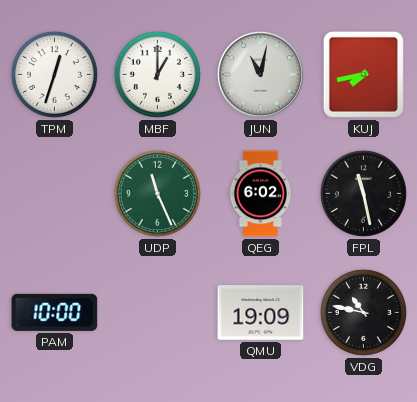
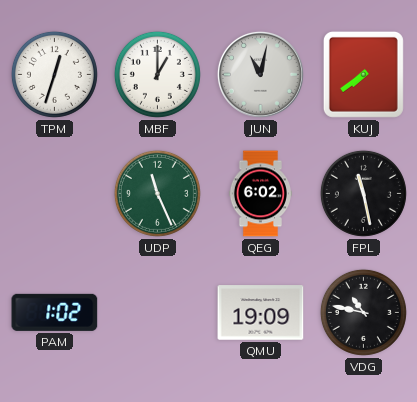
KUJ: 7:43 -> 7:39
PAM: 10:00 -> 1:02
